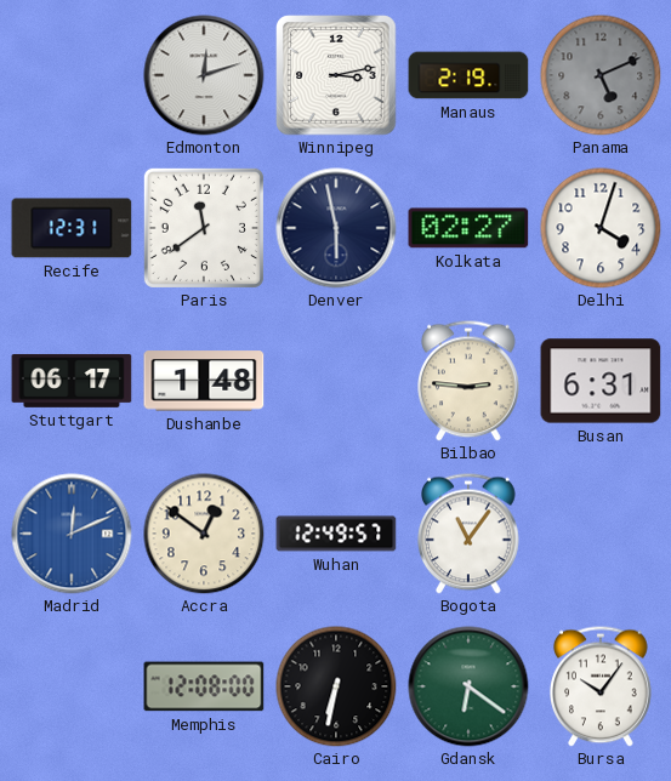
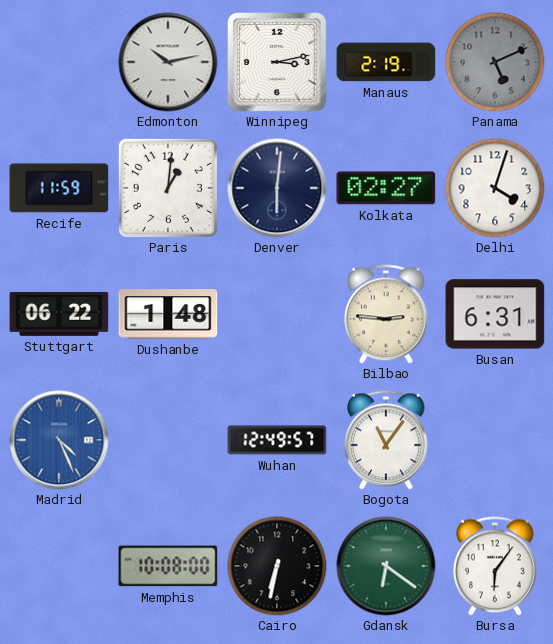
Edmonton: 12:12 -> 10:13
Recife: 12:31 -> 11:59
Paris: 11:39 -> 1:01
Denver: 5:58 -> 6:01
Stuttgart: 06:17 -> 06:22
Madrid: 12:11 -> 4:26
Accra: 12:51 -> none
Memphis: 12:08 -> 10:08
Bursa: 10:06 -> 6:06
